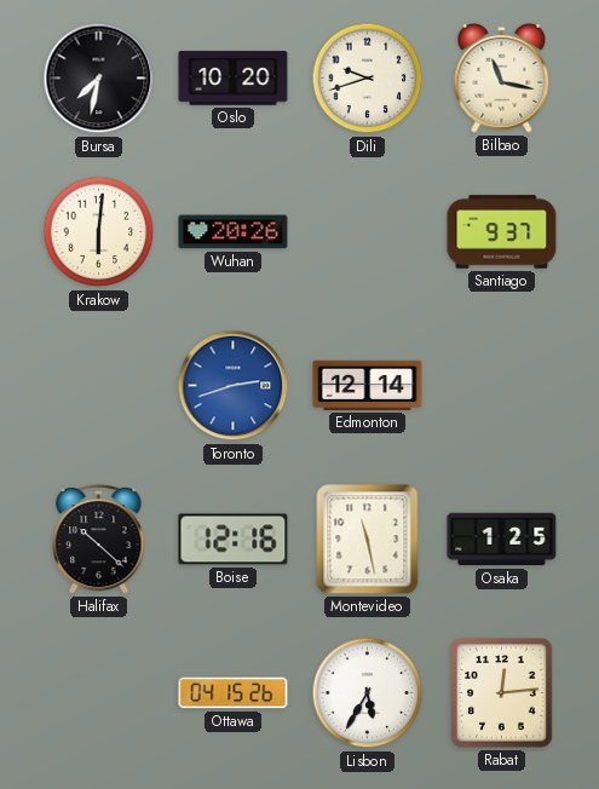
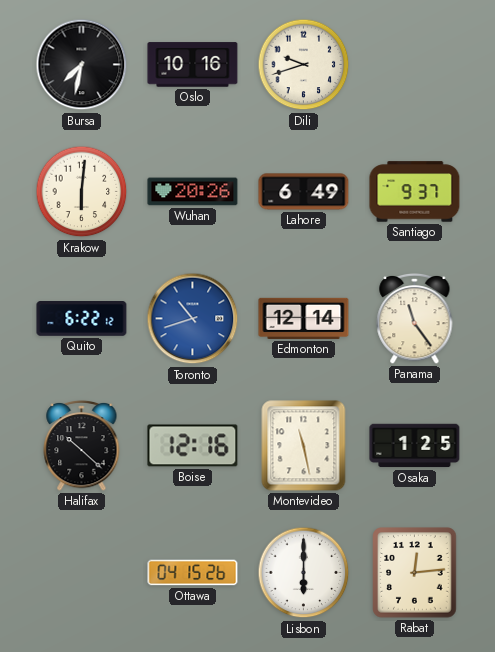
Oslo: 10:20 -> 10:16
Bilbao: 11:17 -> none
Lahore: none -> 6:49
Quito: none -> 6:22
Toronto: 2:42 -> 10:42
Panama: none -> 11:24
Lisbon: 5:35 -> 6:00
